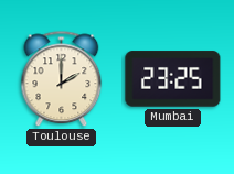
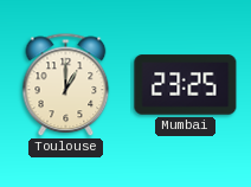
Toulouse: 2:00 -> 1:00
